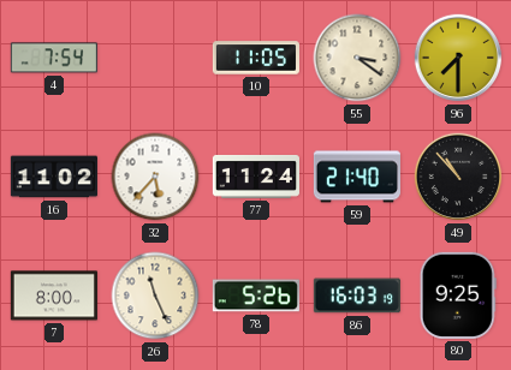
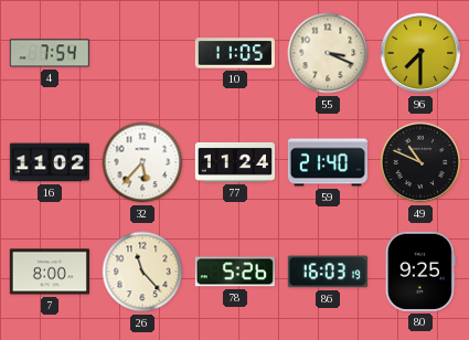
55: 3:21 -> 3:19
49: 10:53 -> 10:49
26: 11:26 -> 11:23
